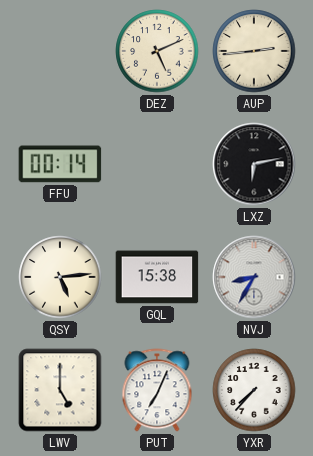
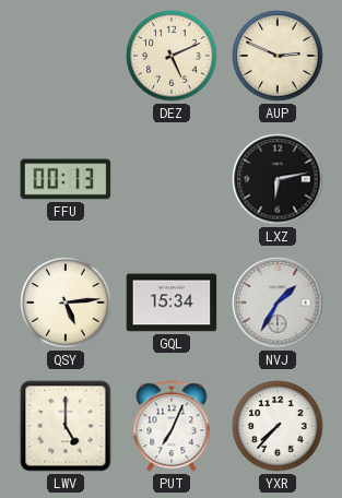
AUP: 2:44 -> 2:49
FFU: 00:14 -> 00:13
GQL: 15:38 -> 15:34
NVJ: 8:35 -> 1:35
